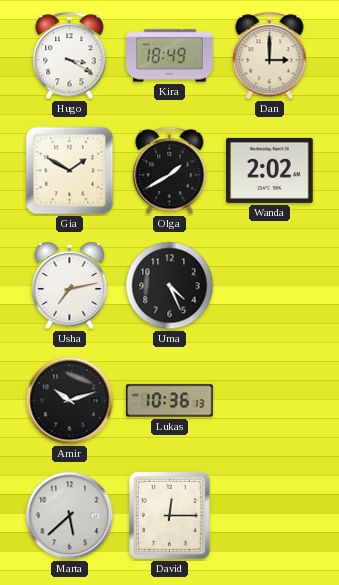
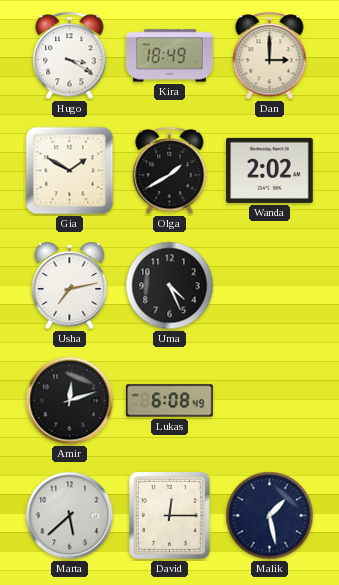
Amir: 10:12 -> 12:12
Lukas: 10:36 -> 6:08
Malik: none -> 1:28
